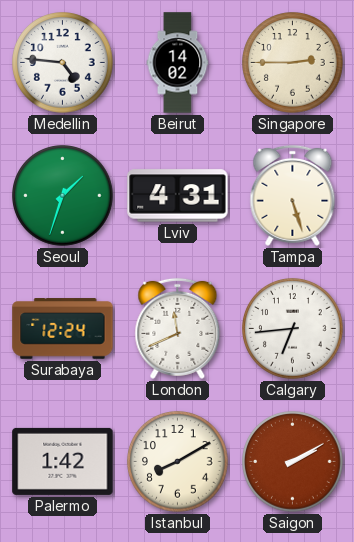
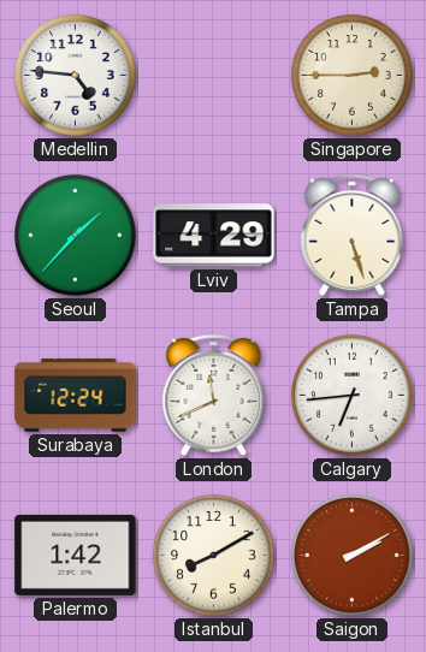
Beirut: 14:02 -> none
Seoul: 1:33 -> 1:37
Lviv: 4:31 -> 4:29
